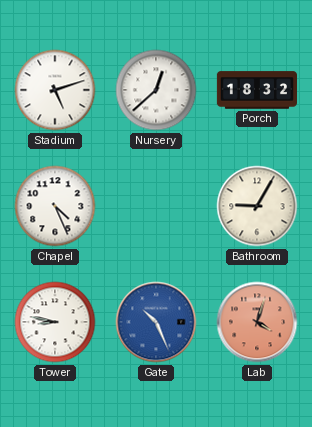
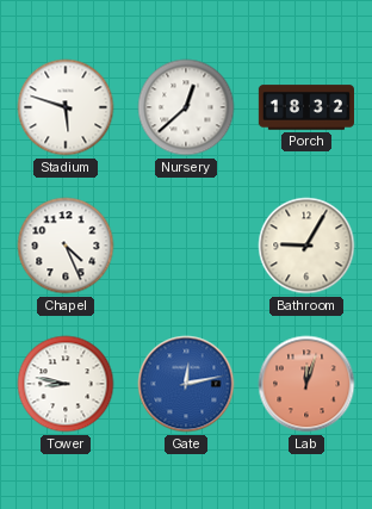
Stadium: 5:12 -> 5:48
Gate: 10:26 -> 12:13
Lab: 4:03 -> 12:03
